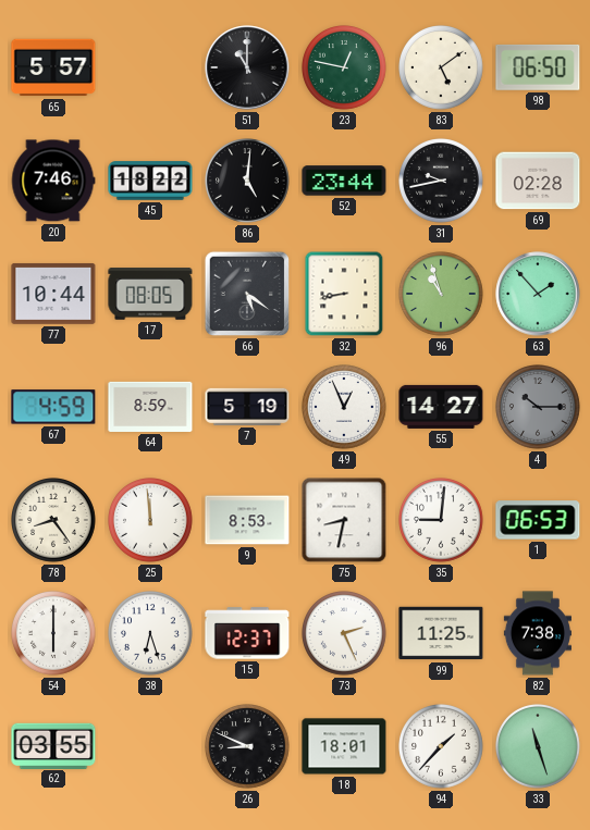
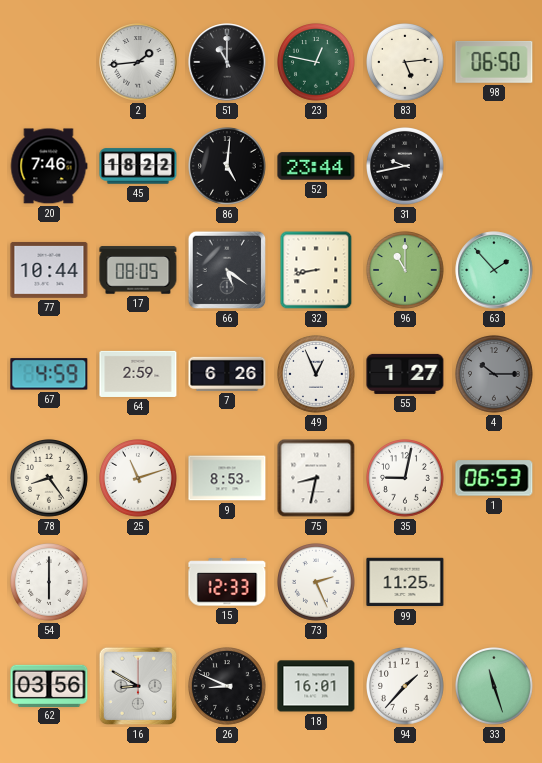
65: 5:57 -> none
2: none -> 1:44
83: 5:09 -> 5:14
69: 02:28 -> none
96: 10:57 -> 11:00
64: 8:59 -> 2:59
7: 5:19 -> 6:26
55: 14:27 -> 1:27
25: 11:59 -> 11:12
35: 9:01 -> 9:02
38: 6:27 -> none
15: 12:37 -> 12:33
82: 7:38 -> none
62: 03:55 -> 03:56
16: none -> 8:50
18: 18:01 -> 16:01
